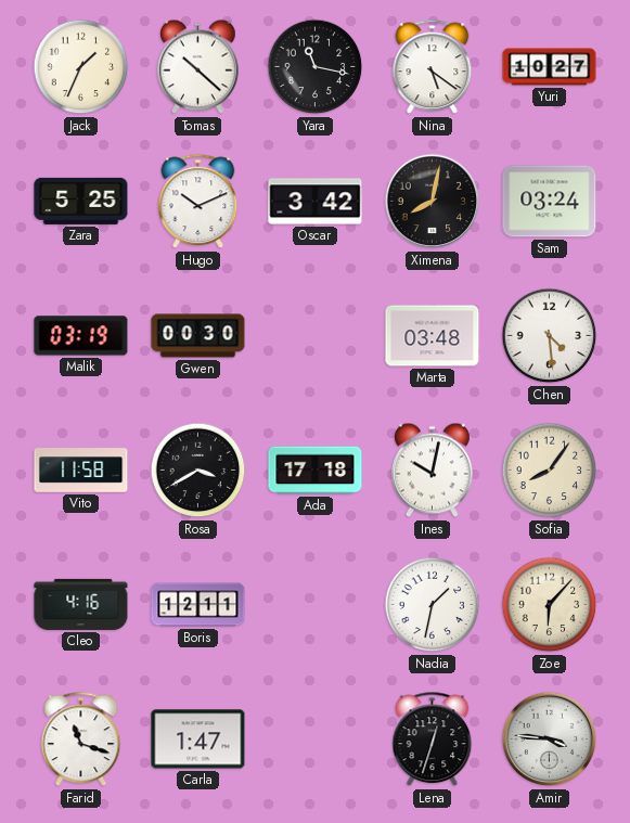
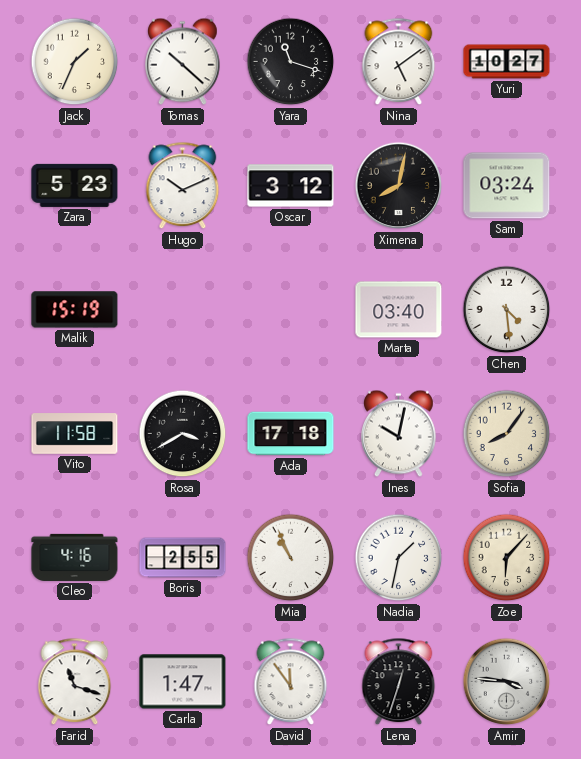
Yara: 11:17 -> 11:18
Nina: 5:21 -> 5:09
Zara: 5:25 -> 5:23
Oscar: 3:42 -> 3:12
Malik: 03:19 -> 15:19
Gwen: 00:30 -> none
Marta: 03:48 -> 03:40
Boris: 12:11 -> 2:55
Mia: none -> 10:56
David: none -> 11:54
